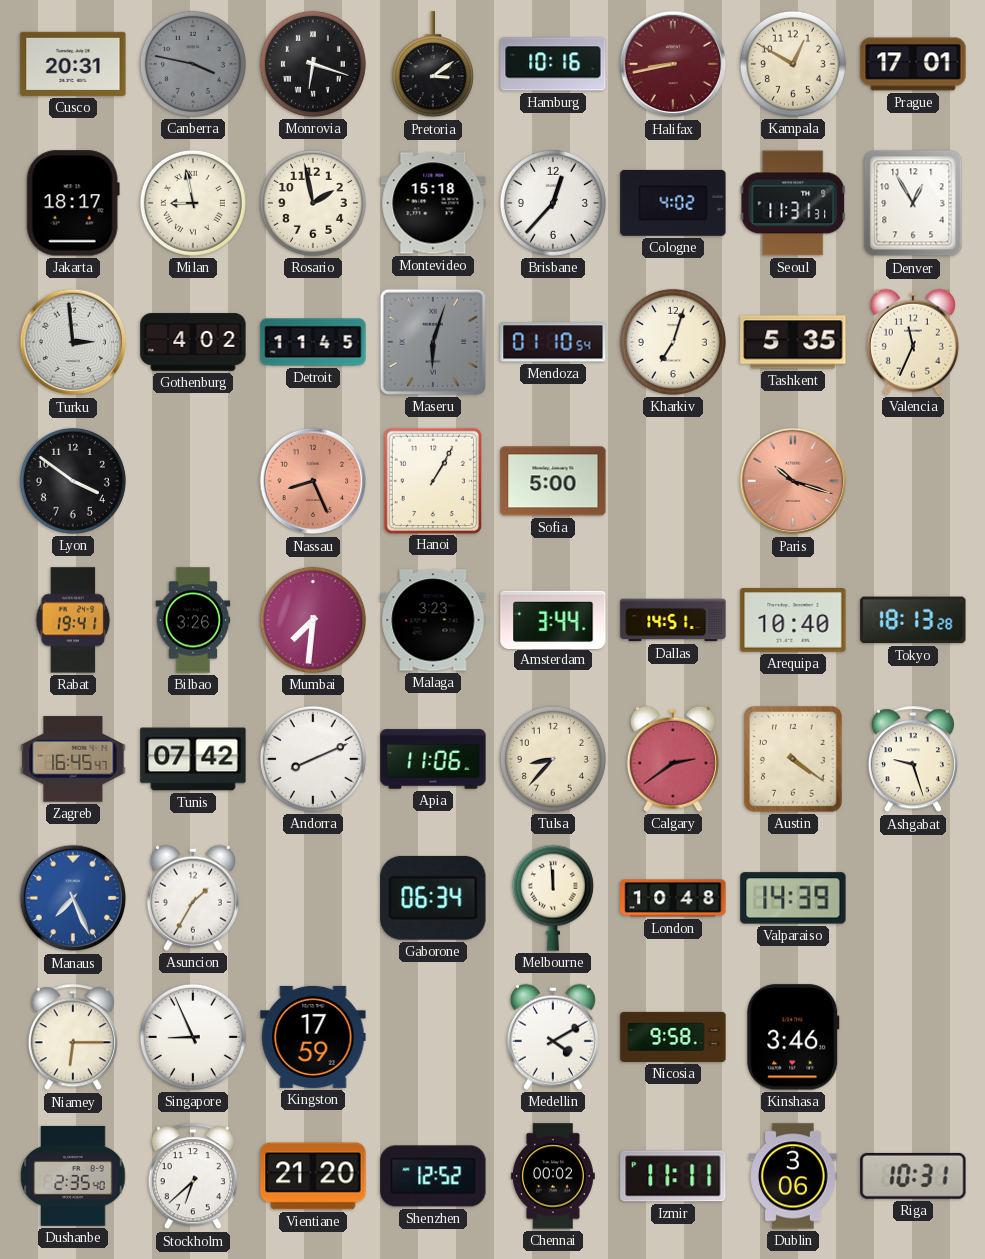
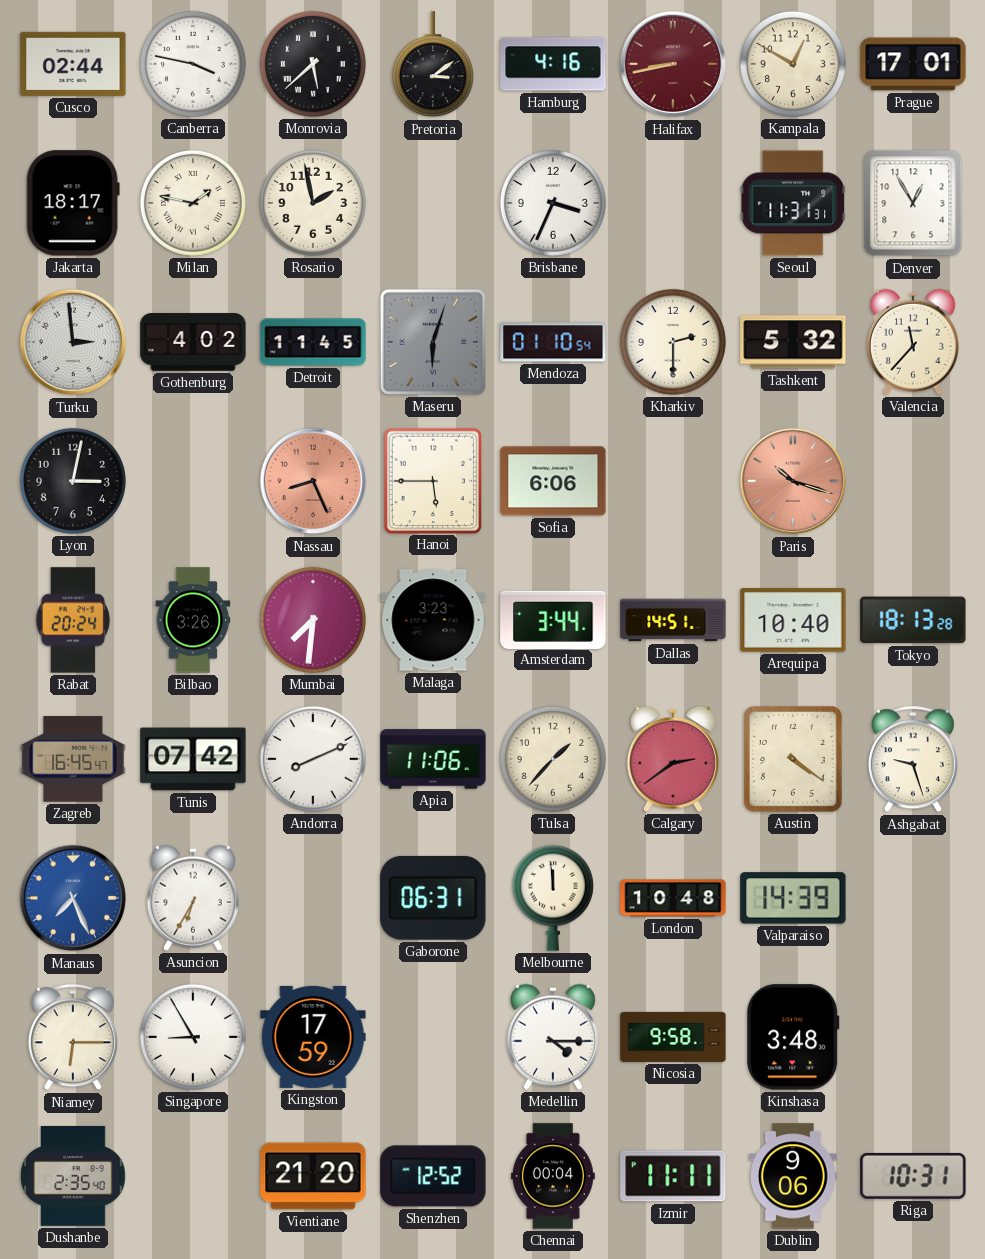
Cusco: 20:31 -> 02:44
Canberra dial: grey -> white
Monrovia: 6:18 -> 5:38
Hamburg: 10:16 -> 4:16
Milan: 8:58 -> 1:47
Montevideo: 15:18 -> none
Brisbane: 12:37 -> 3:34
Cologne: 4:02 -> none
Kharkiv: 7:03 -> 2:30
Tashkent: 5:35 -> 5:32
Valencia: 11:34 -> 11:37
Lyon: 3:51 -> 3:02
Hanoi: 1:05 -> 5:45
Sofia: 5:00 -> 6:06
Rabat: 19:41 -> 20:24
Tulsa: 8:37 -> 1:37
Asuncion: 1:35 -> 6:35
Gaborone: 06:34 -> 06:31
Singapore: 8:56 -> 8:55
Medellin: 4:10 -> 4:15
Kinshasa: 3:46 -> 3:48
Stockholm: 6:38 -> none
Chennai: 00:02 -> 00:04
Dublin: 3:06 -> 9:06
